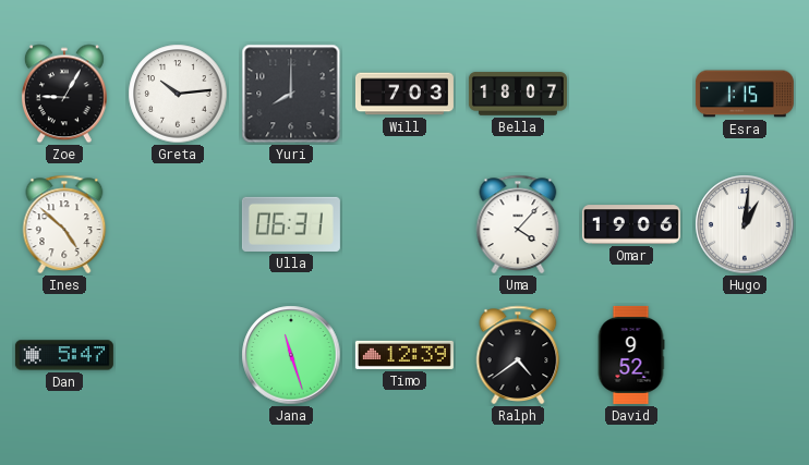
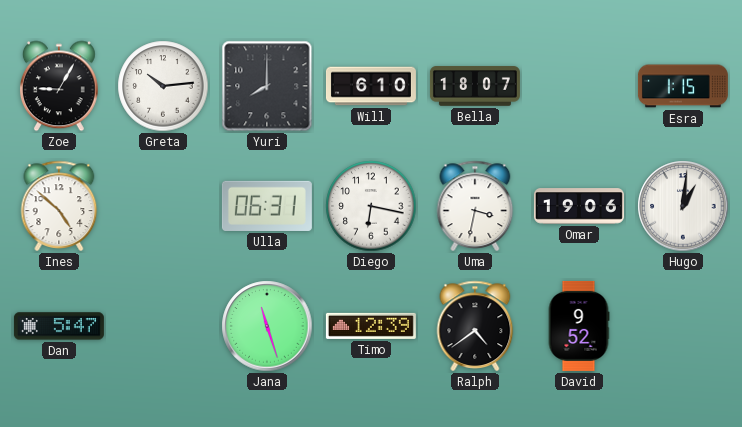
Will: 7:03 -> 6:10
Diego: none -> 6:17
Uma: 4:07 -> 3:32
